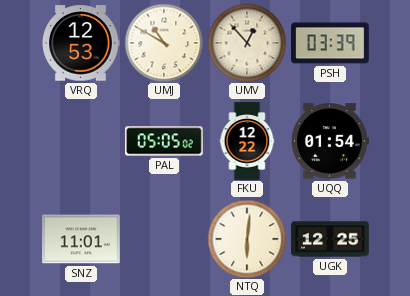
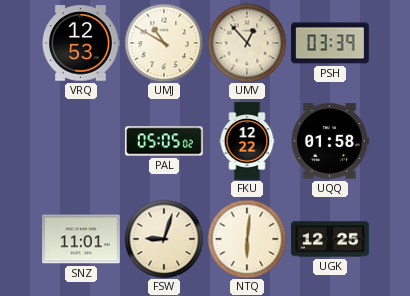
UQQ: 01:54 -> 01:58
FSW: none -> 9:03
